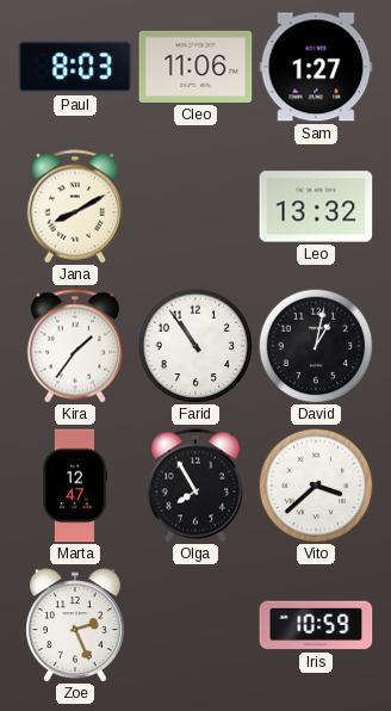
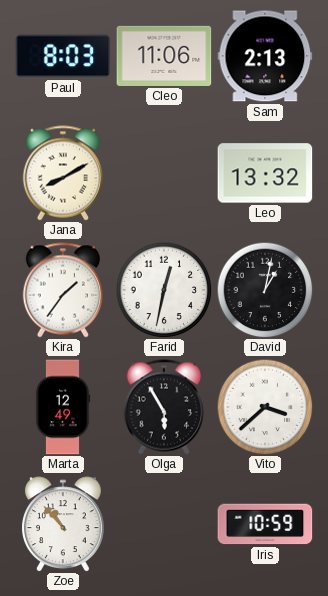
Sam: 1:27 -> 2:13
Farid: 10:54 -> 12:32
Marta: 12:47 -> 12:49
Olga: 7:55 -> 5:55
Zoe: 2:26 -> 10:53
